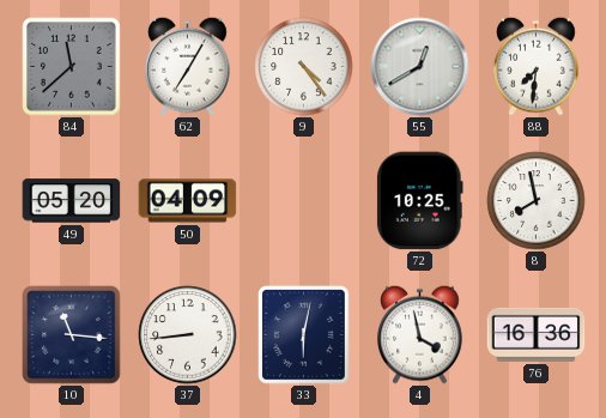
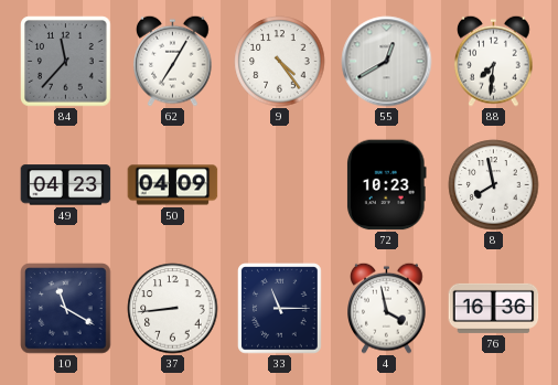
84: 11:38 -> 11:37
49: 05:20 -> 04:23
72: 10:25 -> 10:23
10: 11:16 -> 11:20
33: 6:02 -> 11:15
